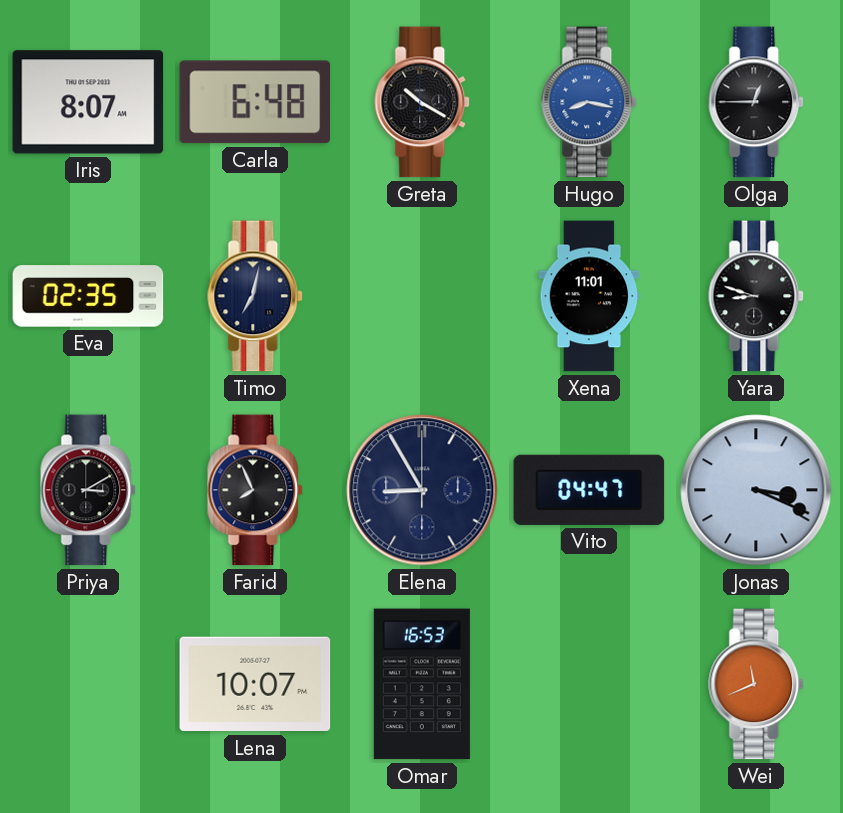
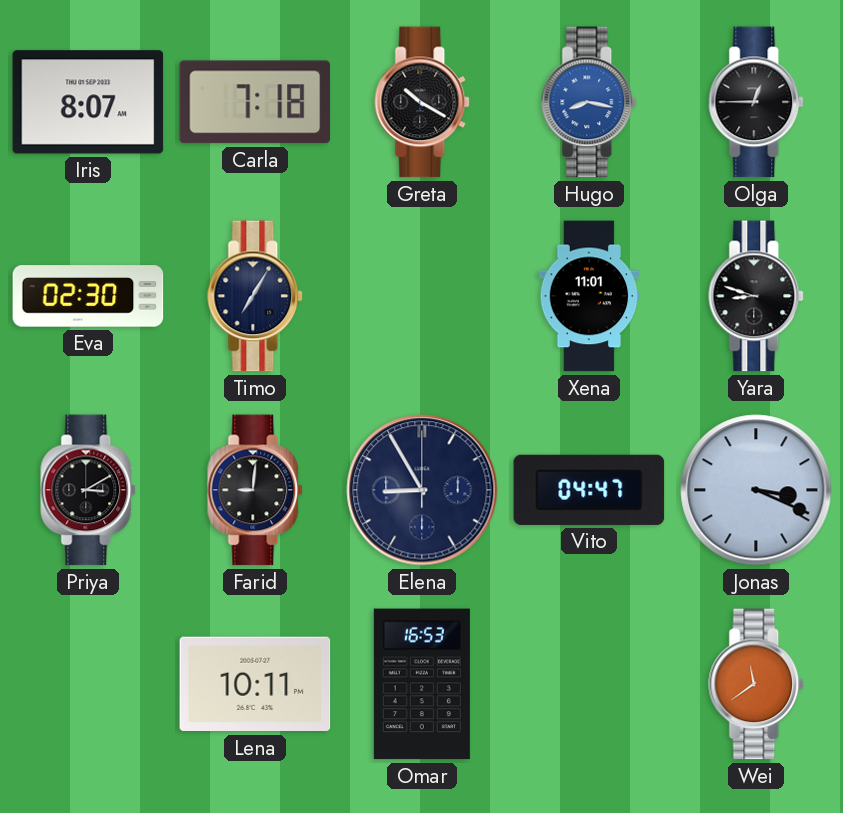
Carla: 6:48 -> 7:18
Eva: 02:35 -> 02:30
Timo: 7:02 -> 7:05
Farid: 7:56 -> 9:01
Lena: 10:07 -> 10:11
Wei: 11:41 -> 11:39
